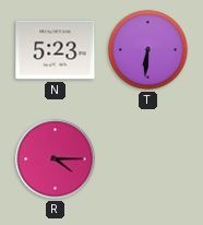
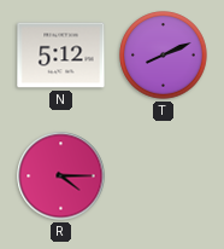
N: 5:23 -> 5:12
T: 6:31 -> 8:11
